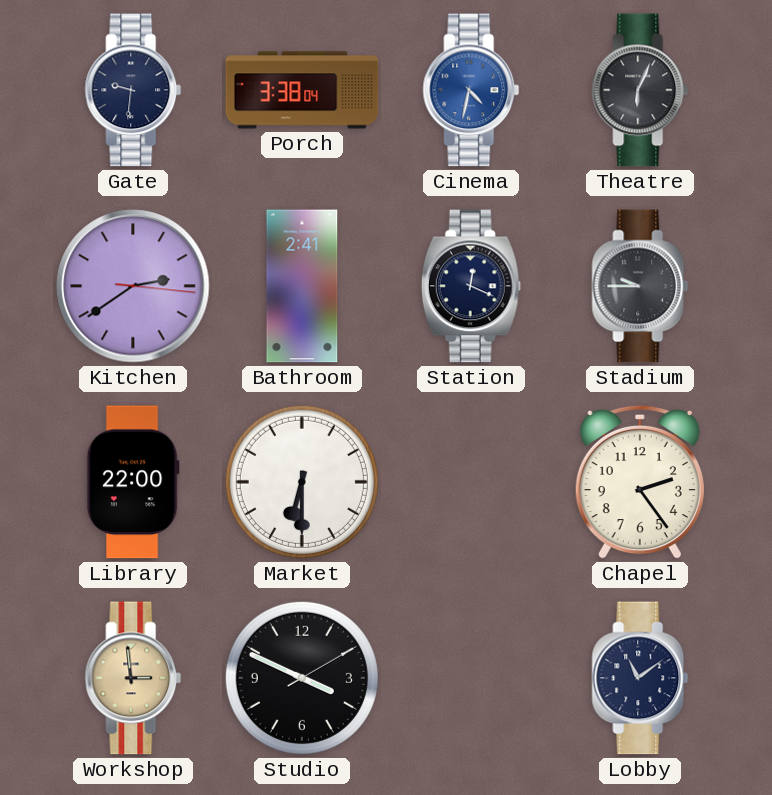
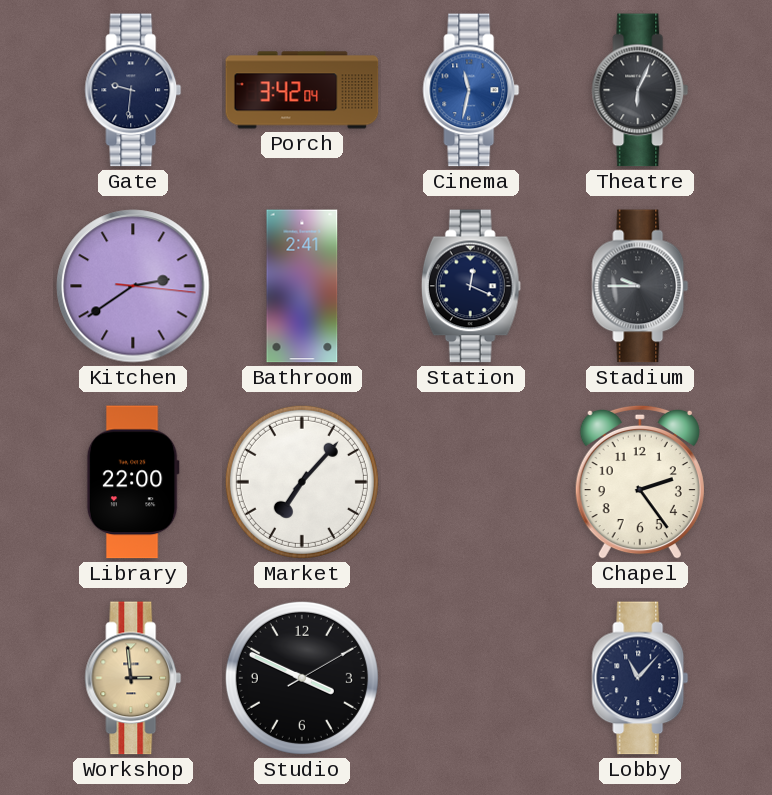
Porch: 3:38 -> 3:42
Cinema: 4:32 -> 11:32
Market: 6:30 -> 7:07
Lobby: 11:09 -> 11:07
